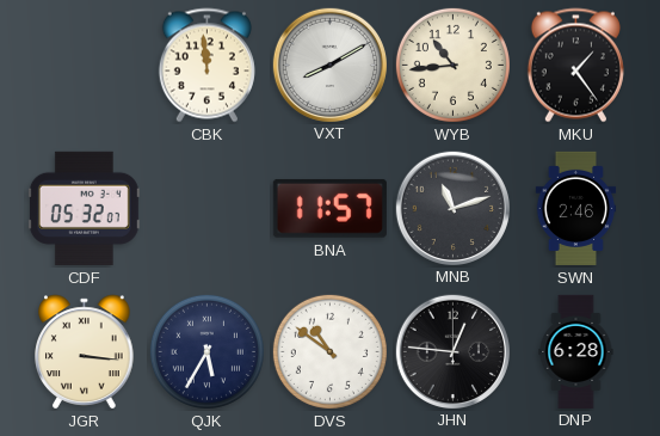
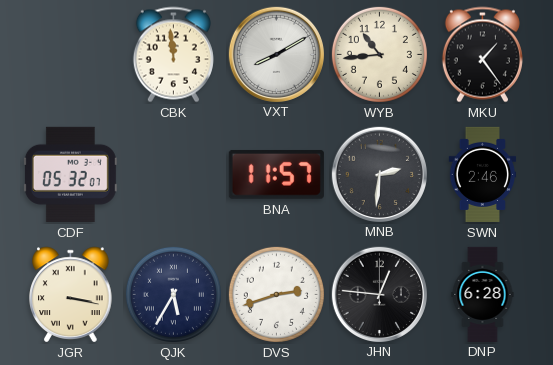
MNB: 11:12 -> 2:31
JGR: 3:16 -> 3:17
DVS: 10:51 -> 2:42
